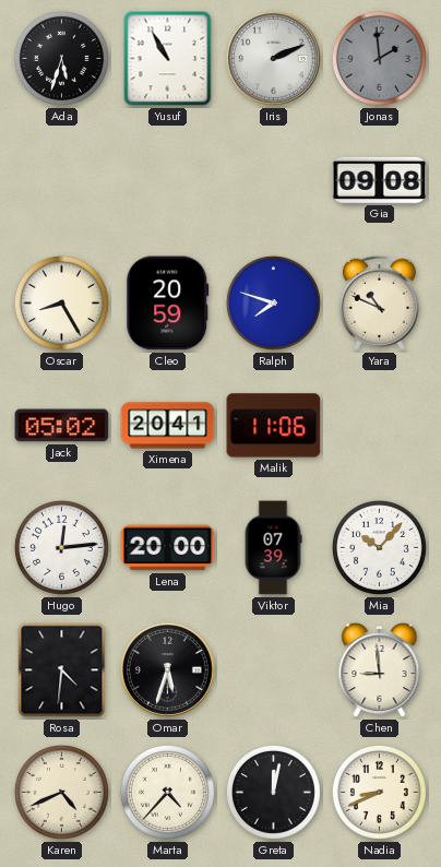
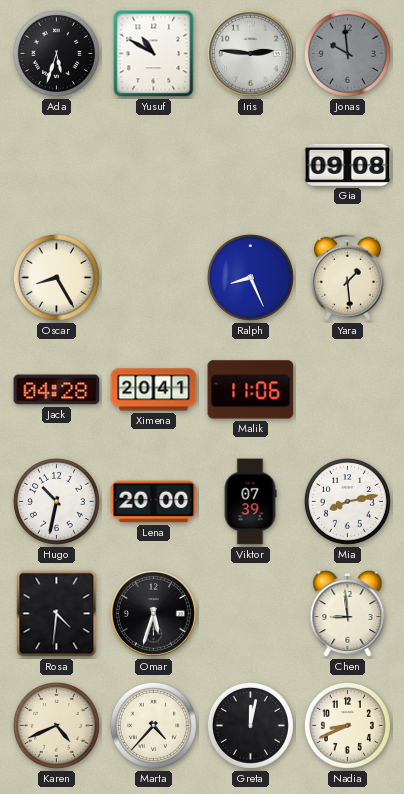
Yusuf: 10:55 -> 10:50
Iris: 2:11 -> 2:46
Jonas: 1:59 -> 9:59
Cleo: 20:59 -> none
Ralph: 7:48 -> 8:26
Yara: 10:49 -> 1:29
Jack: 05:02 -> 04:28
Hugo: 12:14 -> 10:32
Mia: 10:07 -> 8:13
